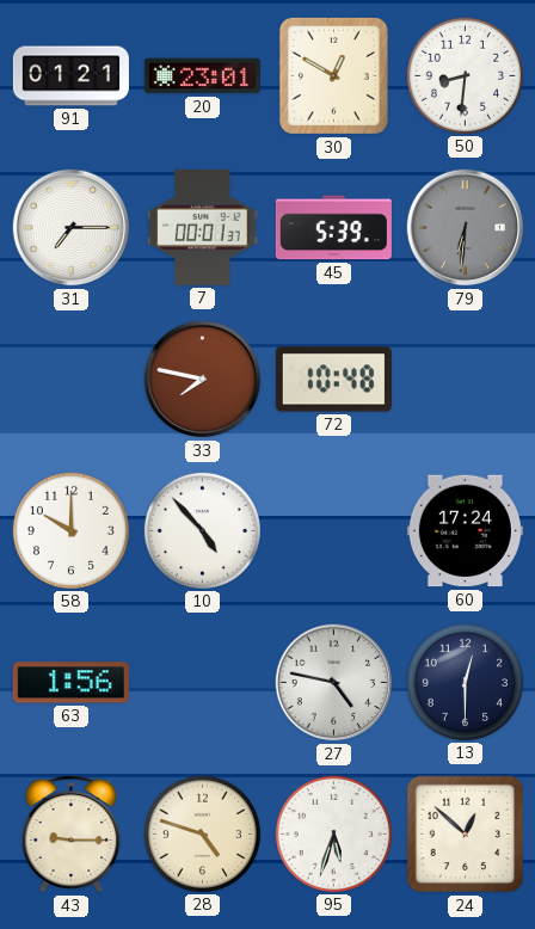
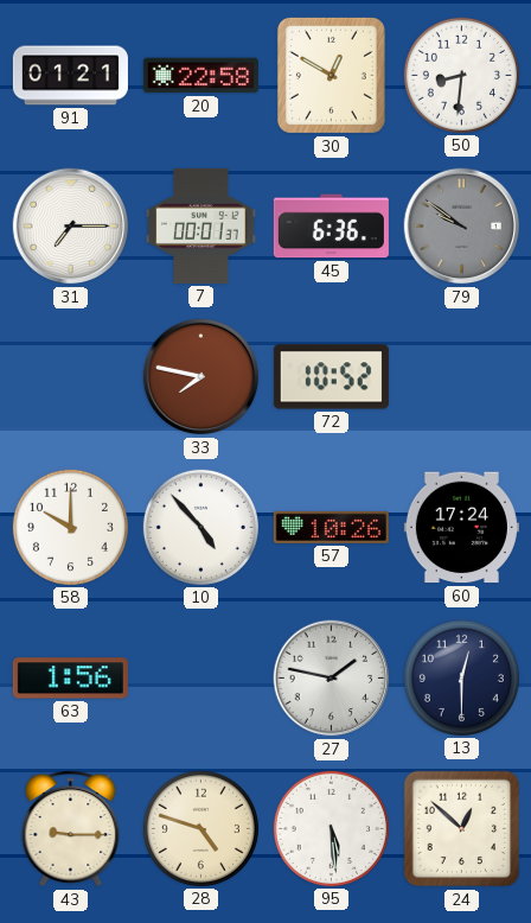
20: 23:01 -> 22:58
45: 5:39 -> 6:36
79: 6:31 -> 9:51
72: 10:48 -> 10:52
57: none -> 10:26
27: 4:47 -> 1:47
95: 5:33 -> 5:29
